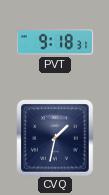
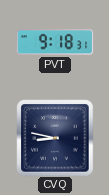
CVQ: 1:32 -> 8:47
